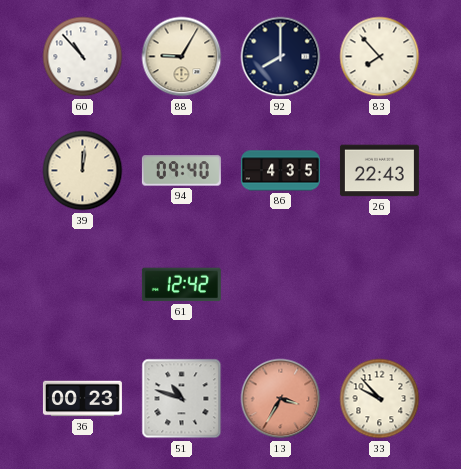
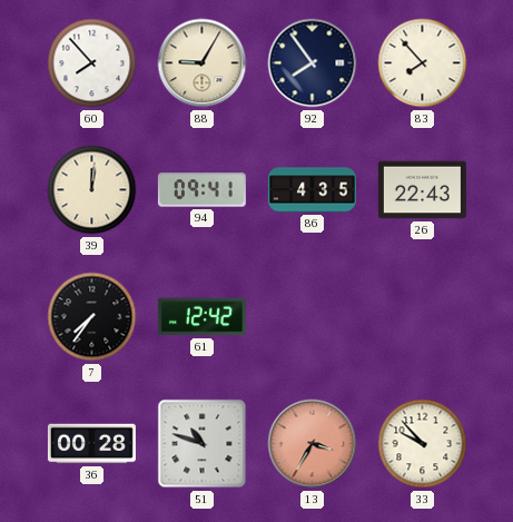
60: 10:53 -> 7:53
92: 8:00 -> 7:54
94: 09:40 -> 09:41
7: none -> 7:36
36: 00:23 -> 00:28
